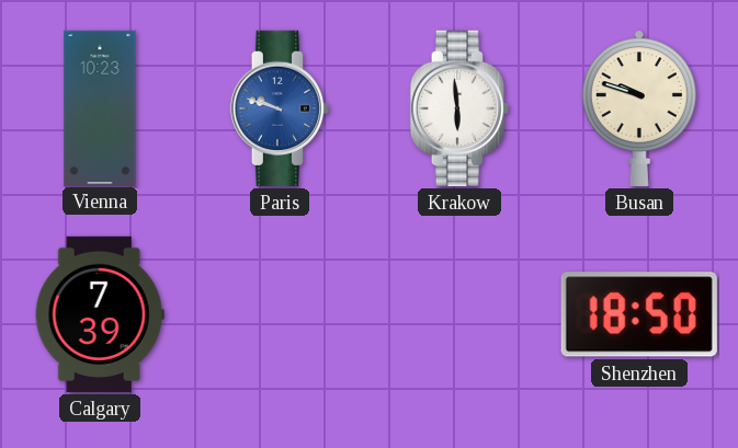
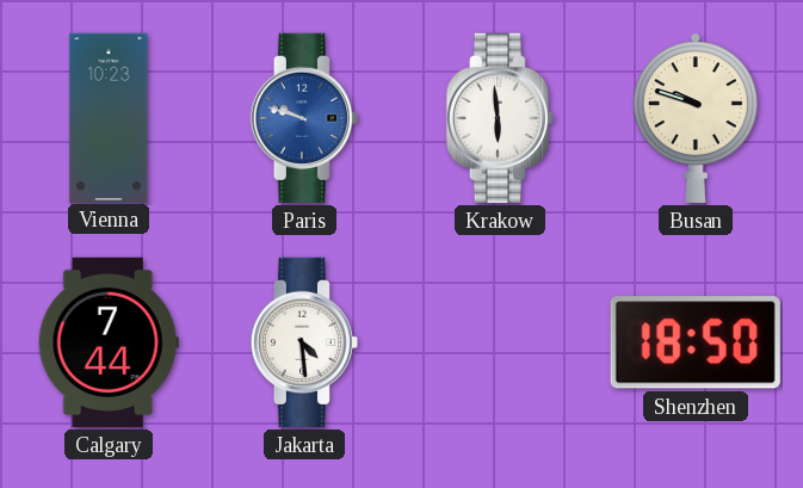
Calgary: 7:39 -> 7:44
Jakarta: none -> 4:29
